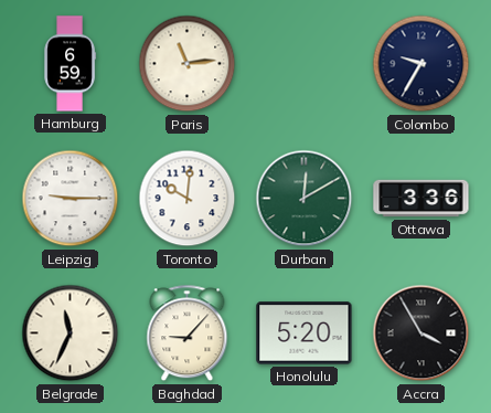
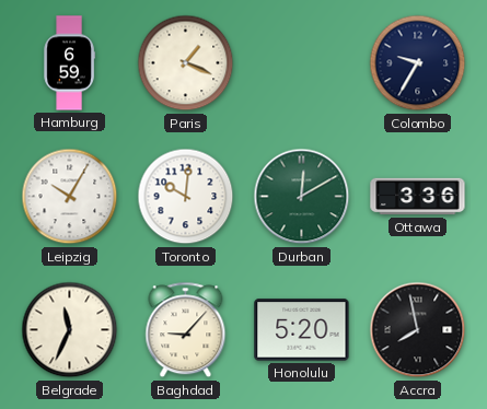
Paris: 11:14 -> 1:19
Leipzig: 9:15 -> 10:05
Accra: 3:55 -> 7:58
